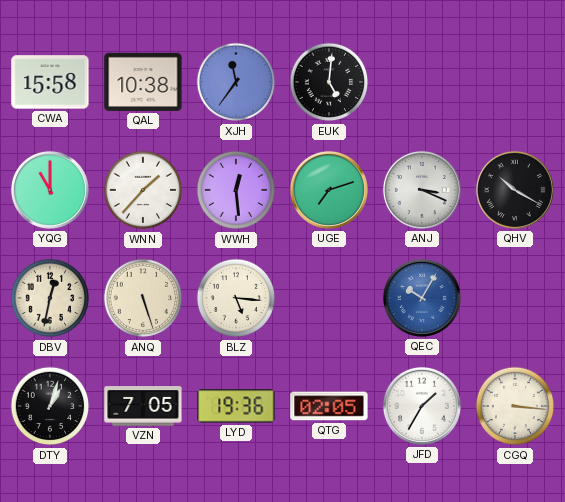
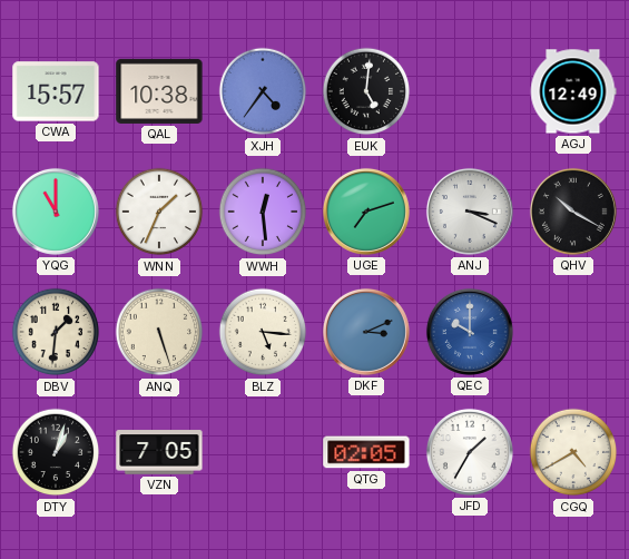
CWA: 15:58 -> 15:57
XJH: 11:36 -> 4:36
AGJ: none -> 12:49
WNN: 1:37 -> 1:34
DBV: 12:32 -> 1:31
DKF: none -> 3:11
QEC: 10:05 -> 10:00
LYD: 19:36 -> none
CGQ: 3:16 -> 4:40
